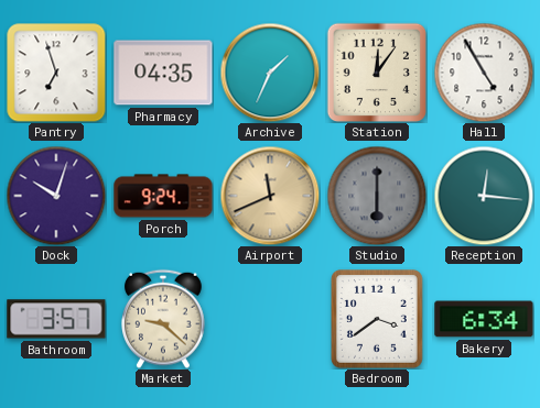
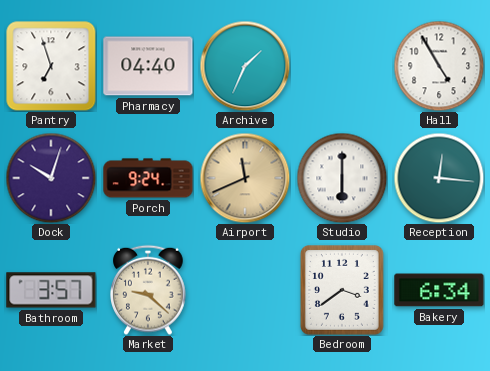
Pharmacy: 04:35 -> 04:40
Station: 12:06 -> none
Studio dial: grey -> white
